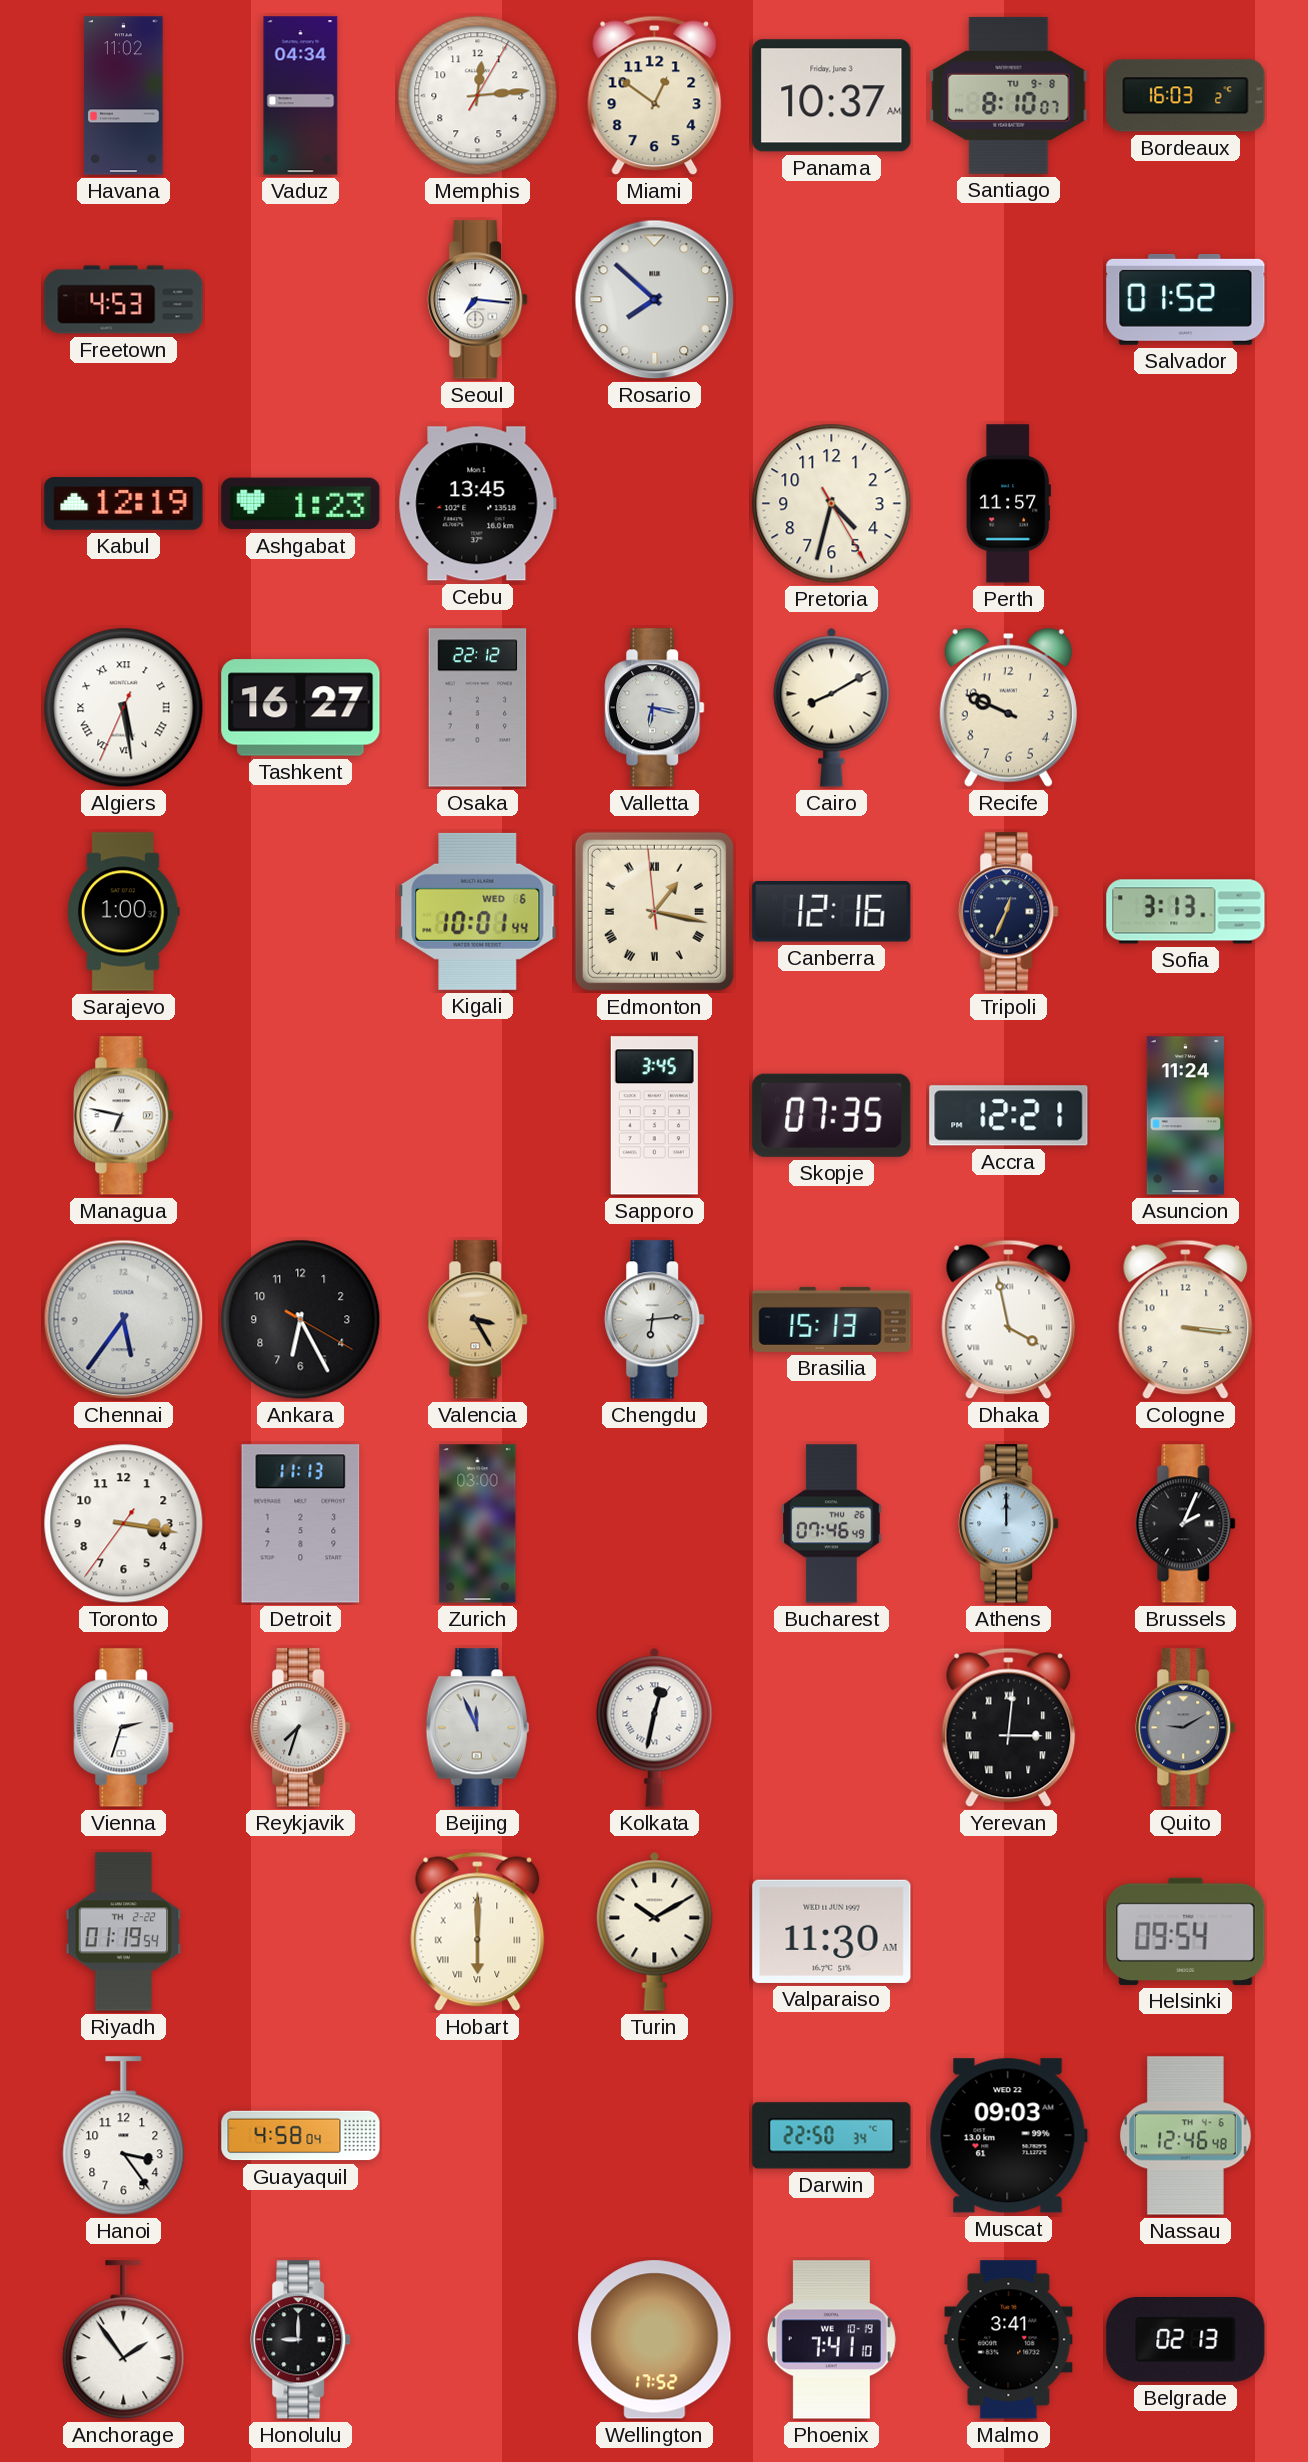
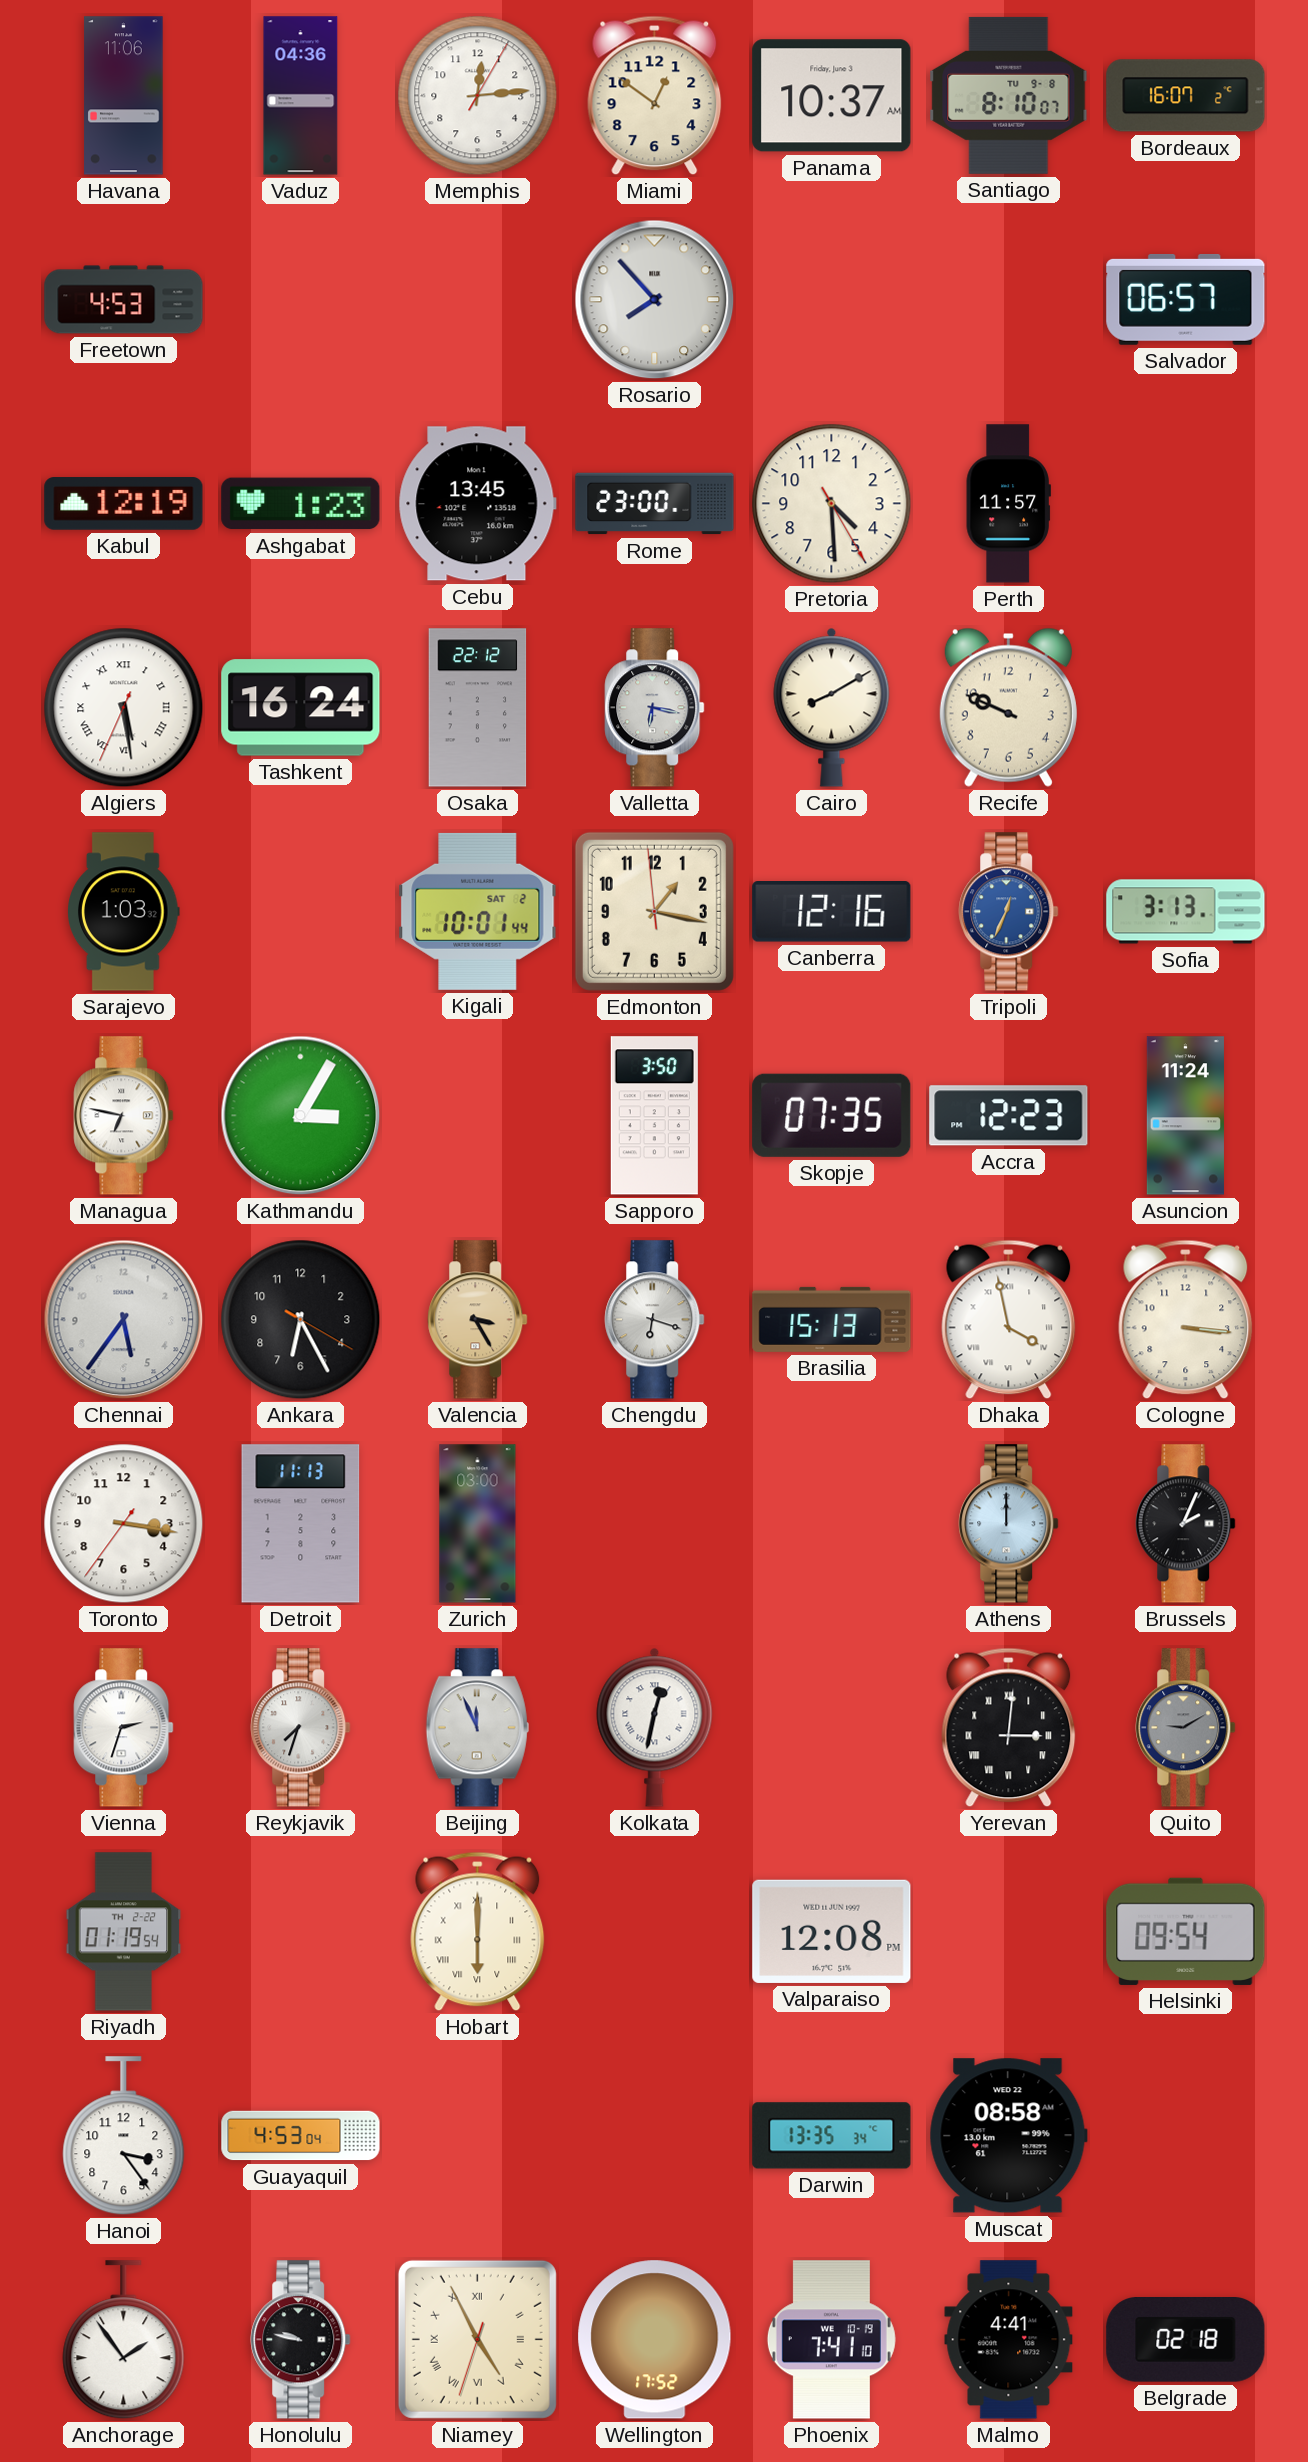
Havana: 11:02 -> 11:06
Vaduz: 04:34 -> 04:36
Bordeaux: 16:03 -> 16:07
Seoul: 7:16 -> none
Rosario: 7:52 -> 7:53
Salvador: 01:52 -> 06:57
Rome: none -> 23:00
Pretoria: 4:32 -> 4:29
Tashkent: 16:27 -> 16:24
Sarajevo: 1:00 -> 1:03
Kigali date: WED 6 -> SAT 2
Edmonton numerals: Roman -> Arabic
Tripoli dial: navy -> blue
Kathmandu: none -> 3:05
Sapporo: 3:45 -> 3:50
Accra: 12:21 -> 12:23
Chengdu: 6:14 -> 6:18
Bucharest: 07:46 -> none
Turin: 10:10 -> none
Valparaiso: 11:30 -> 12:08
Guayaquil: 4:58 -> 4:53
Darwin: 22:50 -> 13:35
Muscat: 09:03 -> 08:58
Nassau: 12:46 -> none
Honolulu: 9:00 -> 9:47
Niamey: none -> 4:55
Malmo: 3:41 -> 4:41
Belgrade: 02:13 -> 02:18
